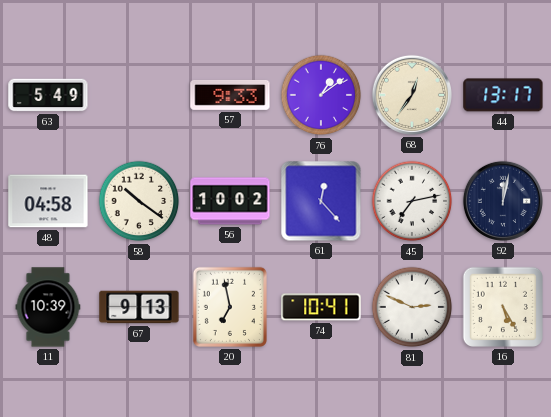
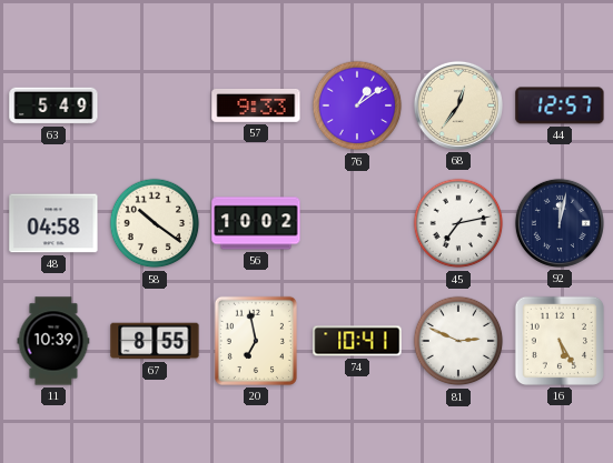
44: 13:17 -> 12:57
61: 12:23 -> none
67: 9:13 -> 8:55
